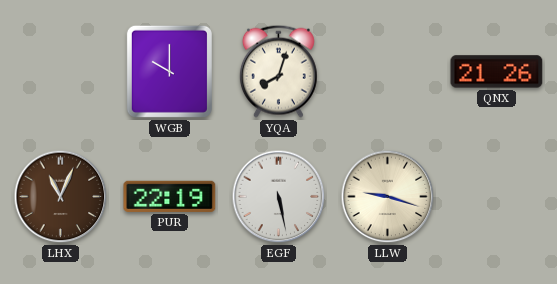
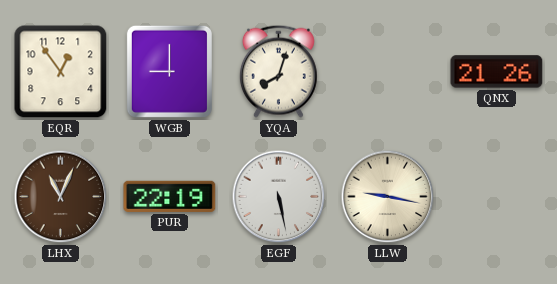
EQR: none -> 12:54
WGB: 10:00 -> 9:00
LLW: 9:18 -> 9:17
